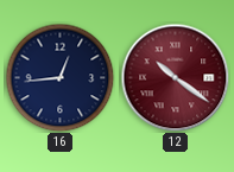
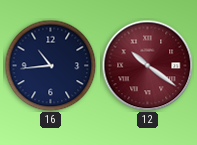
16: 12:44 -> 10:44
